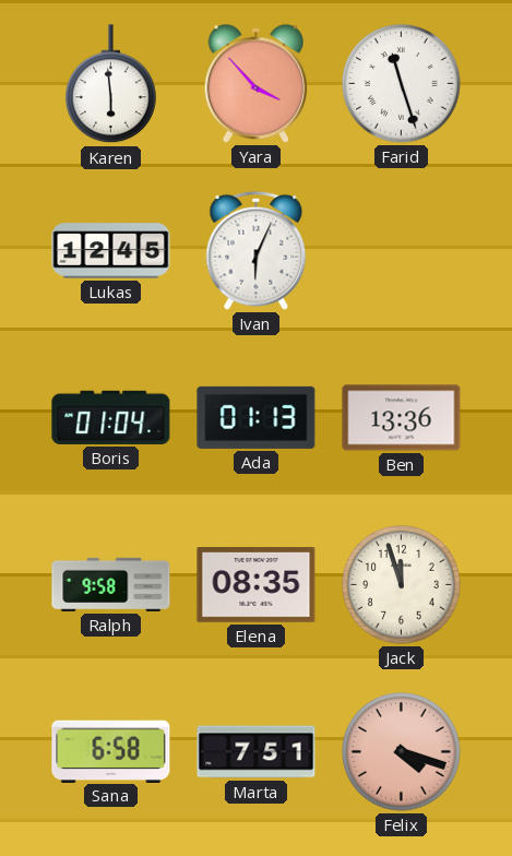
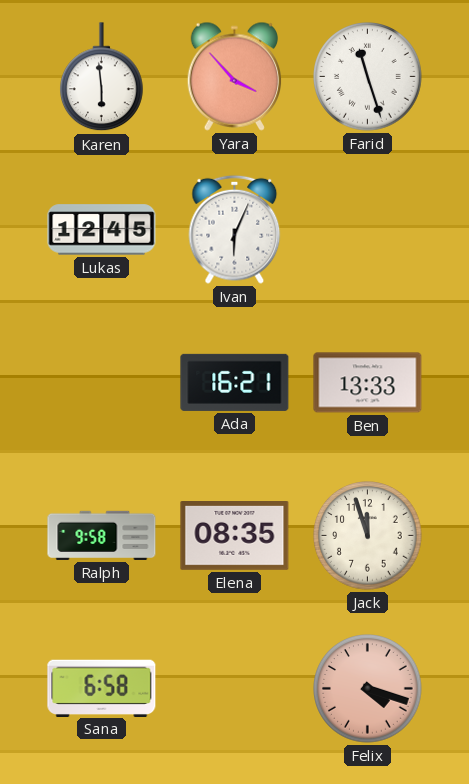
Boris: 01:04 -> none
Ada: 01:13 -> 16:21
Ben: 13:36 -> 13:33
Marta: 7:51 -> none
